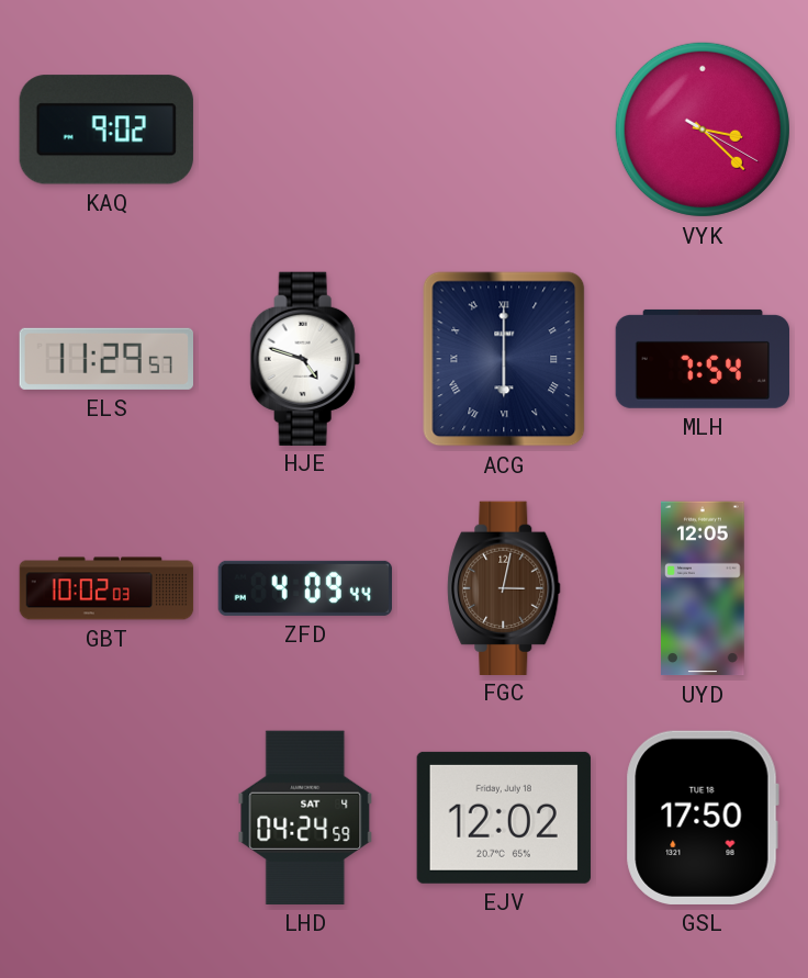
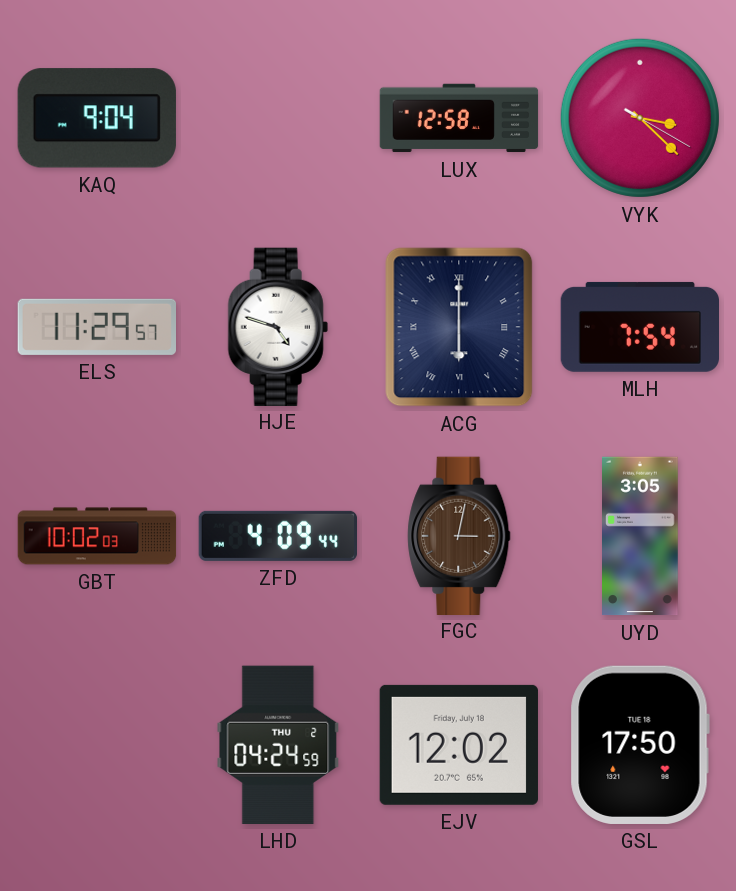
KAQ: 9:02 -> 9:04
LUX: none -> 12:58
UYD: 12:05 -> 3:05
LHD date: SAT 4 -> THU 2
